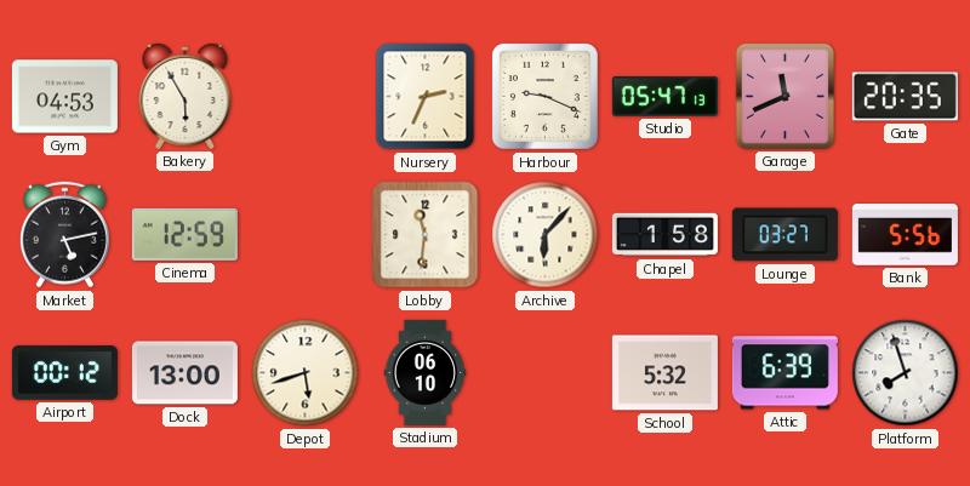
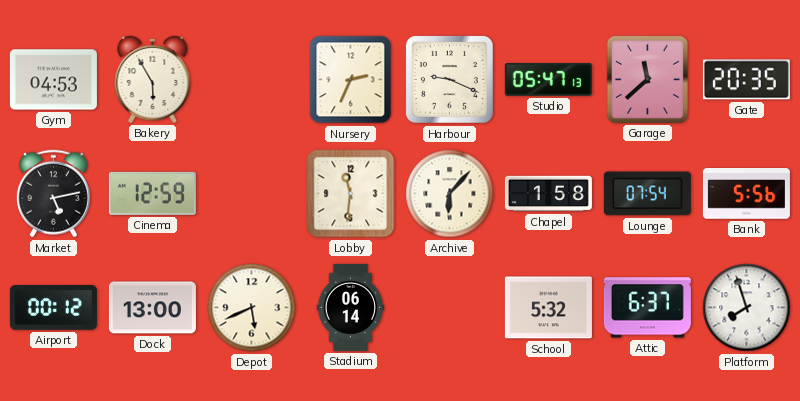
Garage: 11:41 -> 11:38
Lounge: 03:27 -> 07:54
Depot: 5:42 -> 5:41
Stadium: 06:10 -> 06:14
Attic: 6:39 -> 6:37
